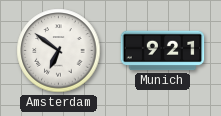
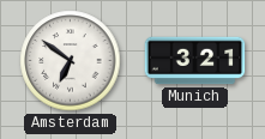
Munich: 9:21 -> 3:21
